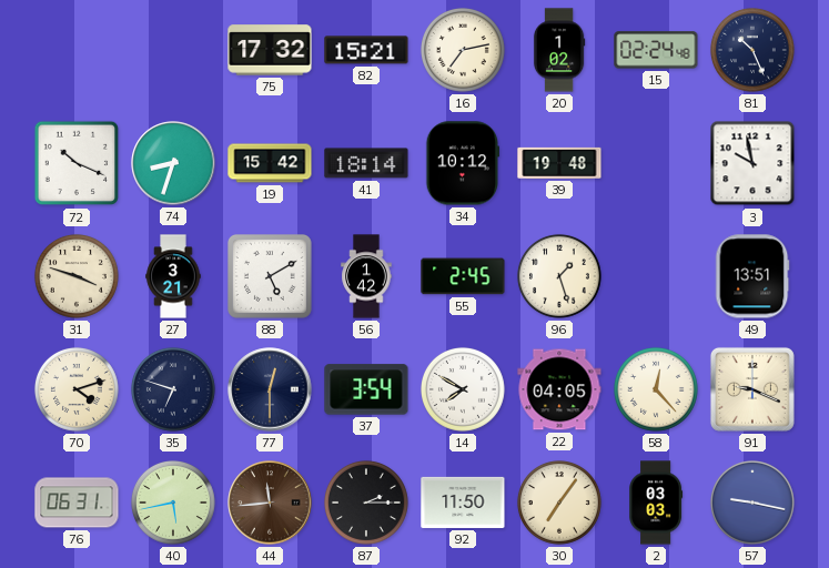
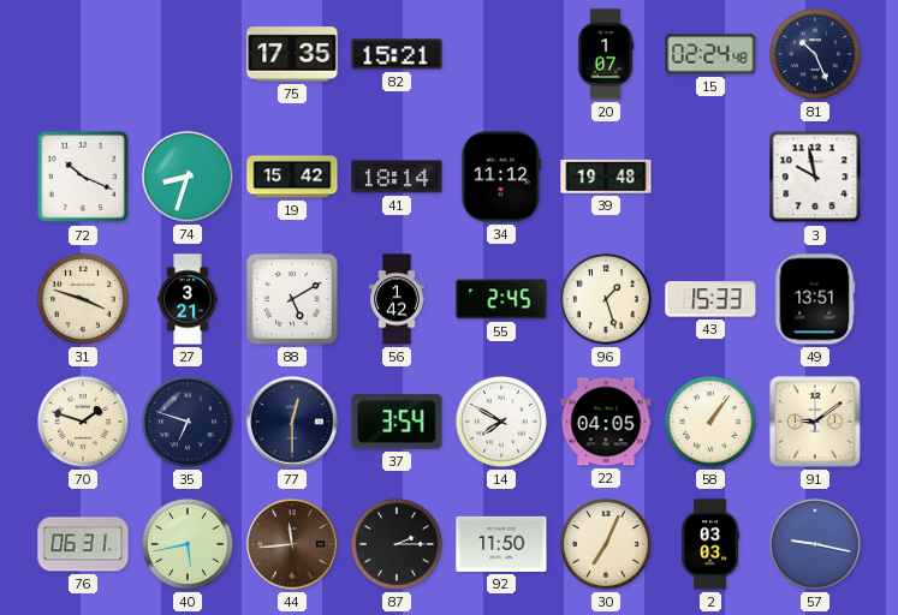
75: 17:32 -> 17:35
16: 7:13 -> none
20: 1:02 -> 1:07
34: 10:12 -> 11:12
43: none -> 15:33
70: 4:12 -> 1:48
58: 12:23 -> 1:06
91: 9:19 -> 9:09
30: 7:06 -> 7:04
